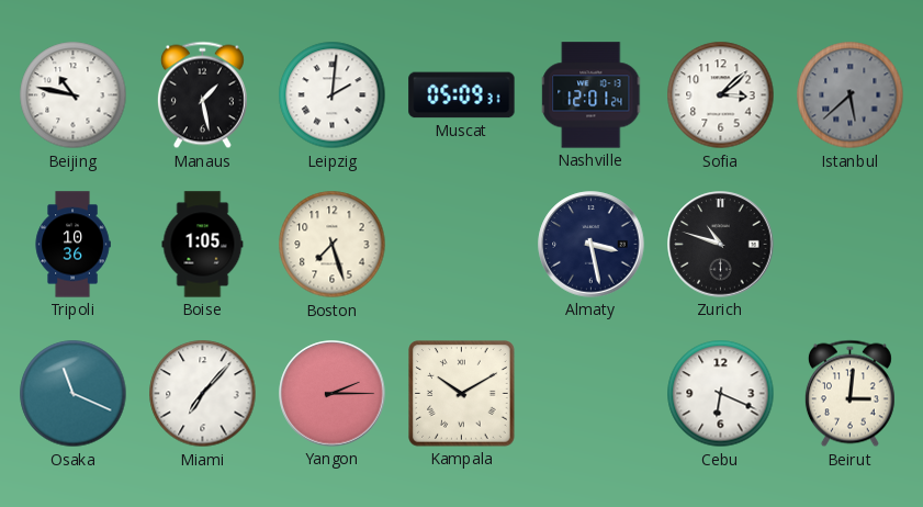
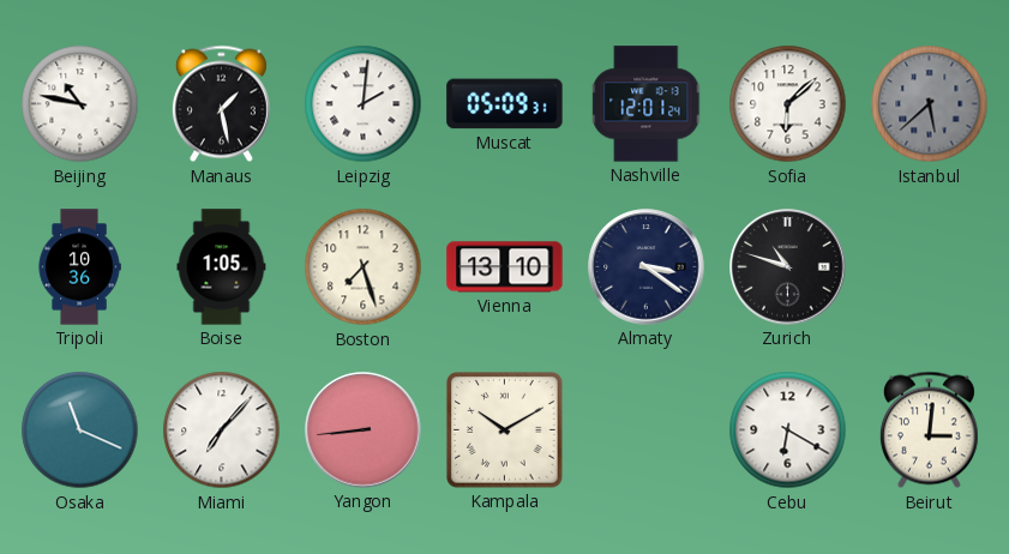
Sofia: 3:08 -> 6:08
Vienna: none -> 13:10
Almaty: 3:28 -> 3:21
Yangon: 2:15 -> 8:44
Cebu: 6:19 -> 6:20
